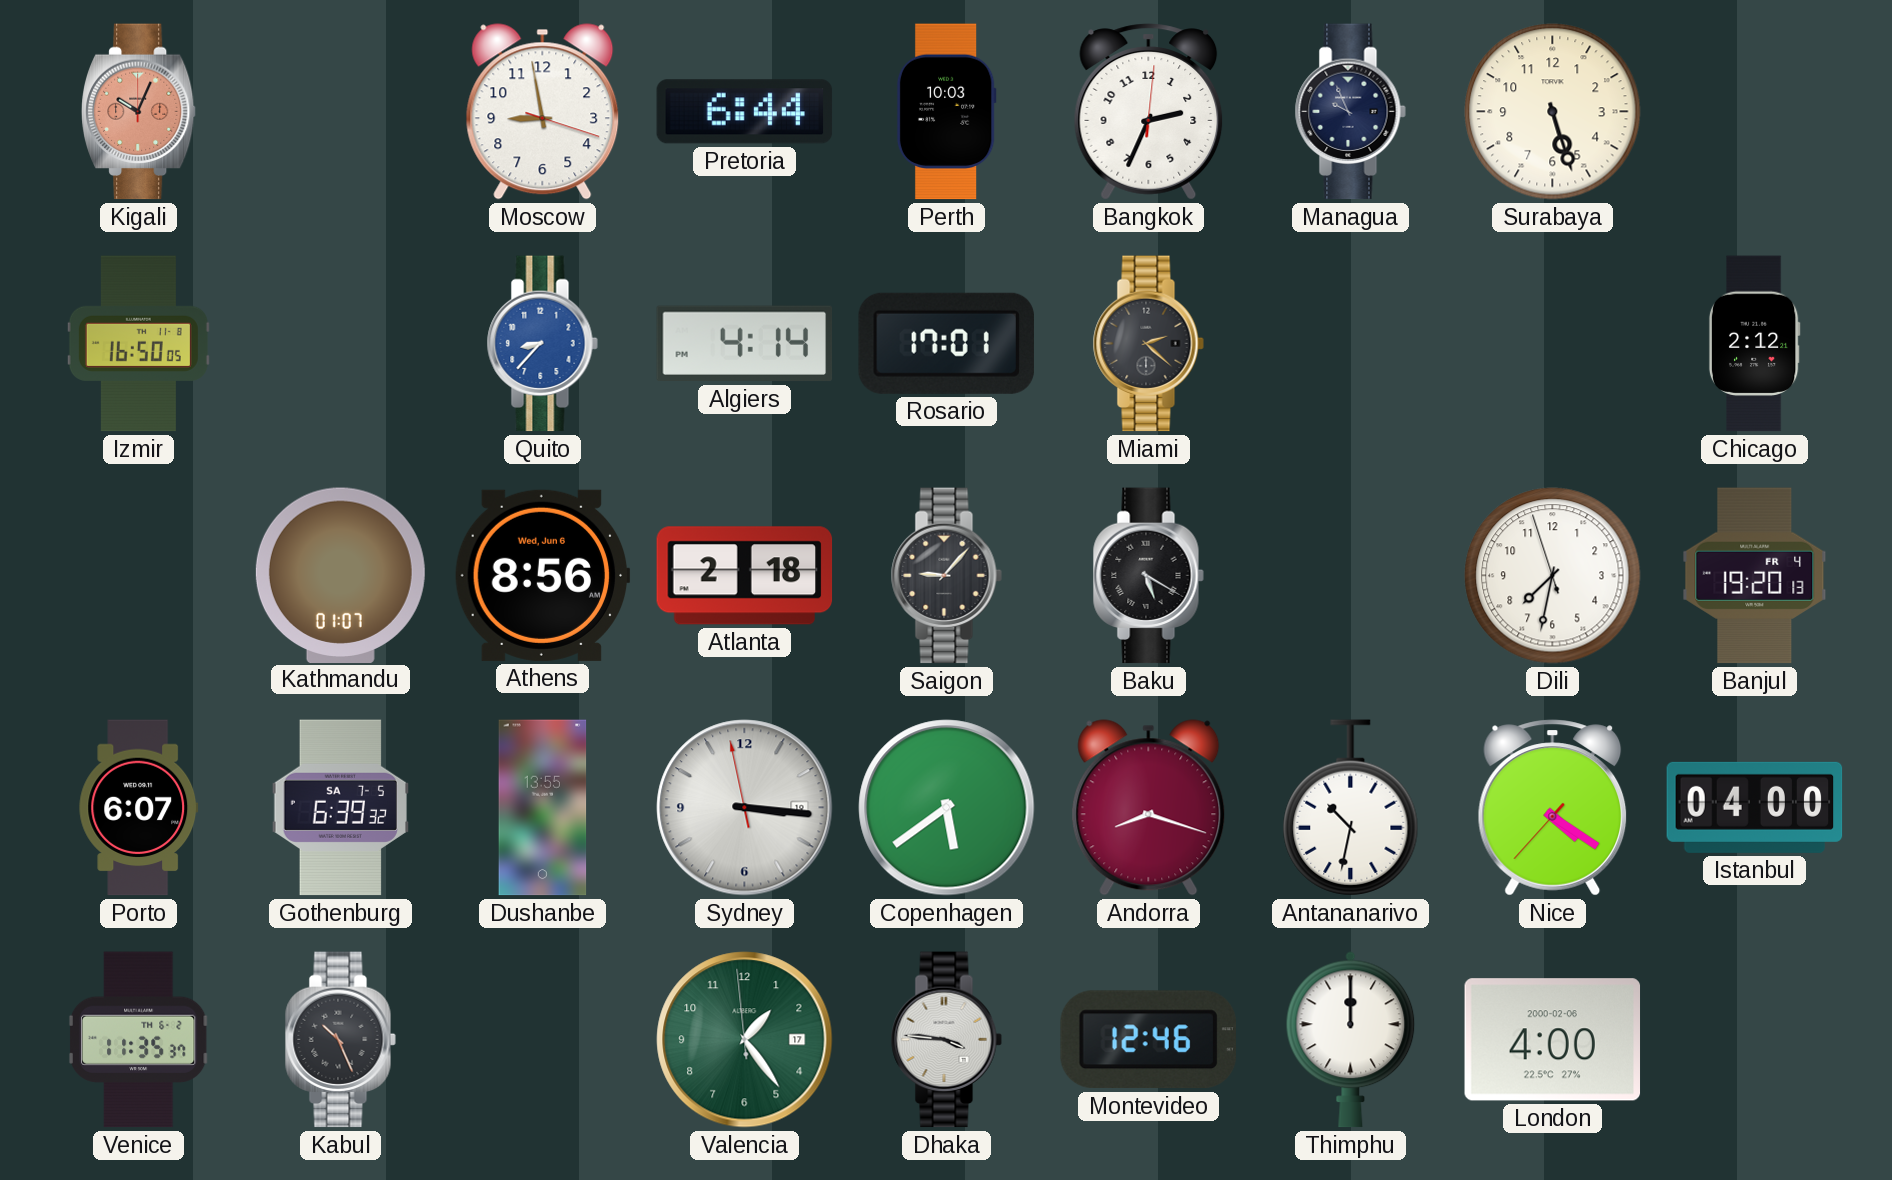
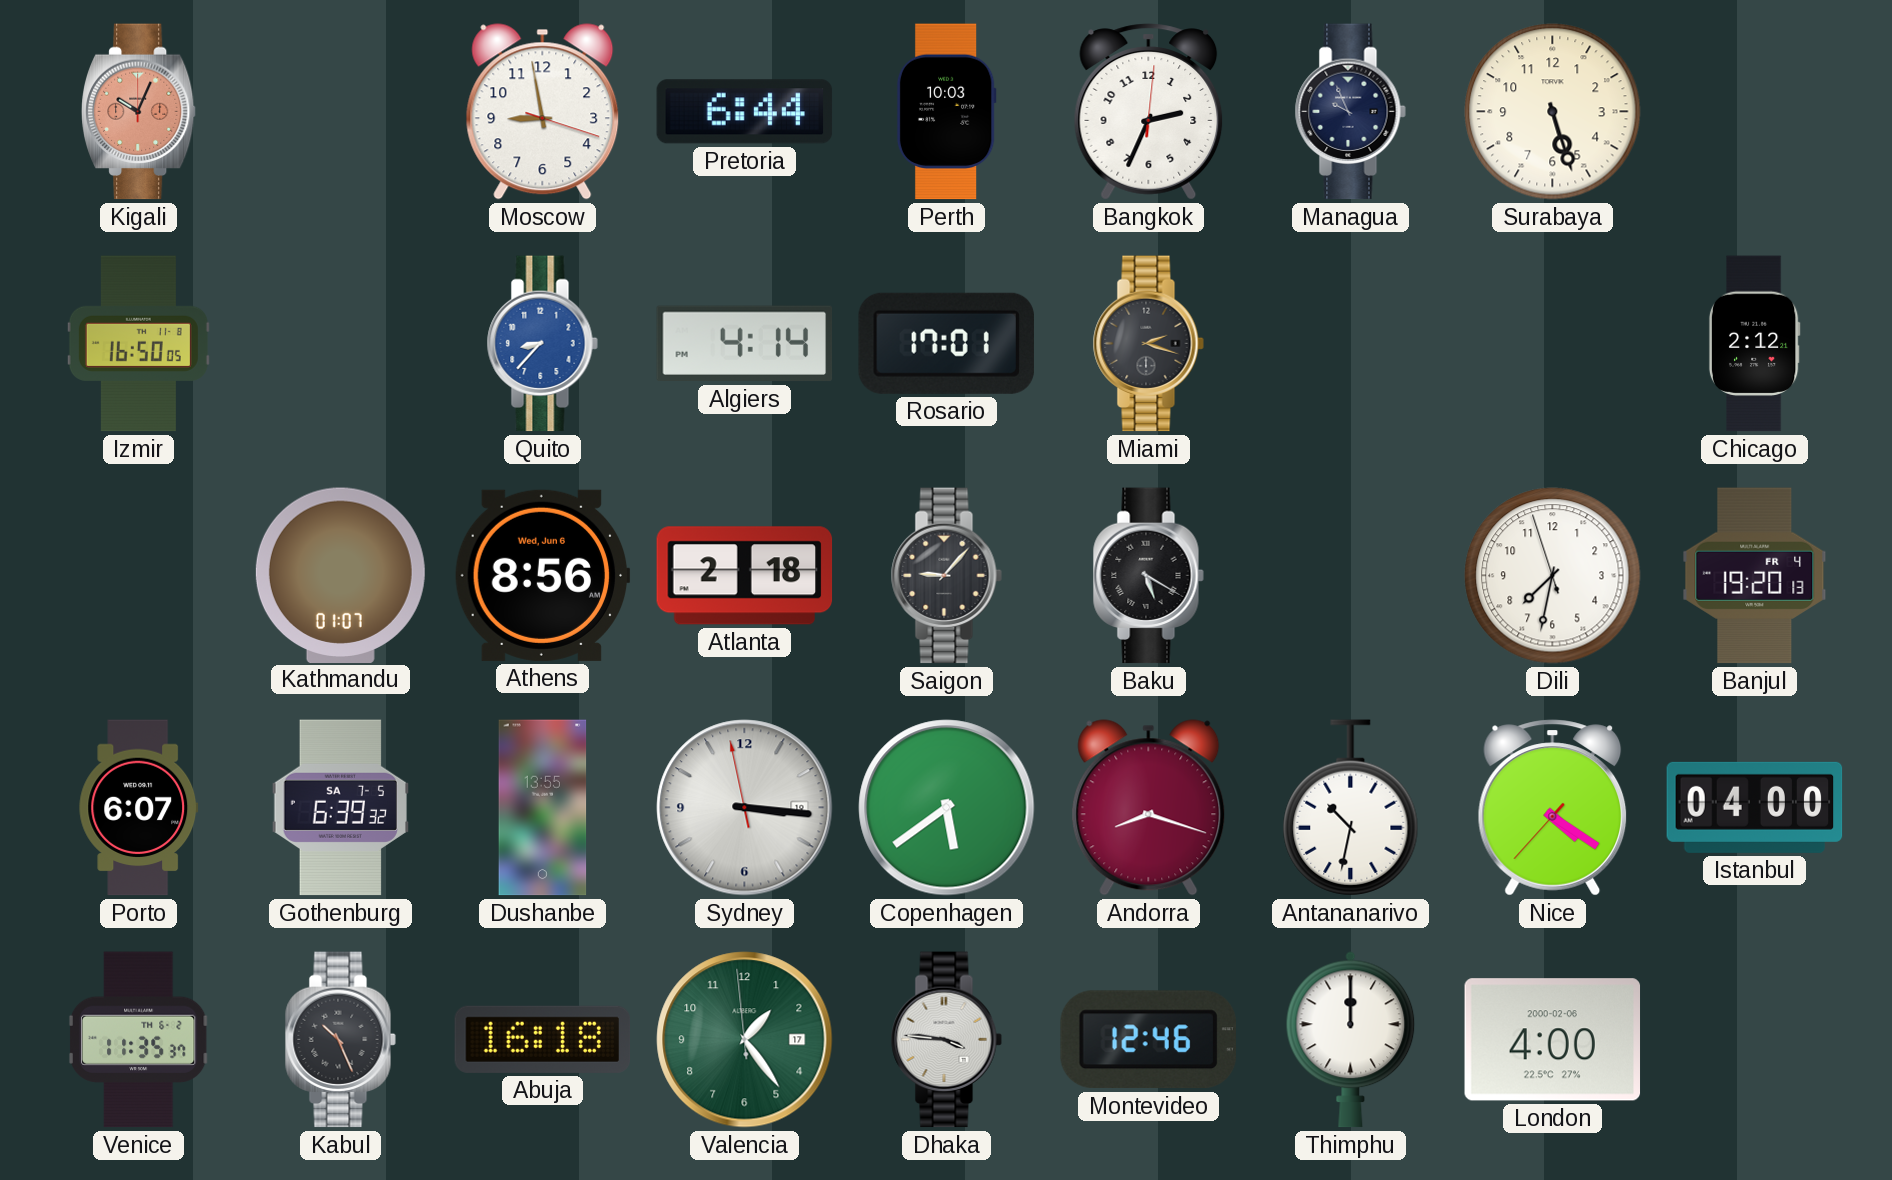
Miami: 2:22 -> 2:18
Abuja: none -> 16:18
